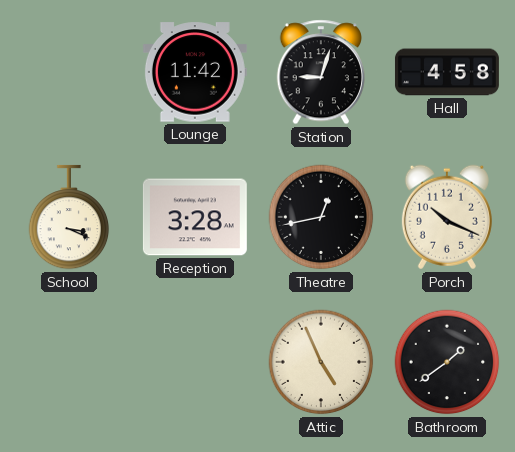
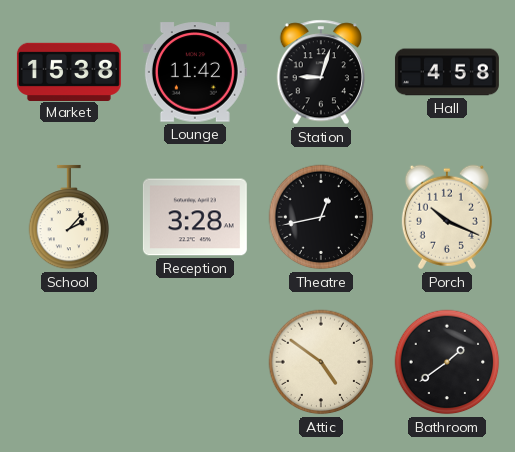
Market: none -> 15:38
School: 3:19 -> 2:07
Attic: 4:56 -> 4:51
